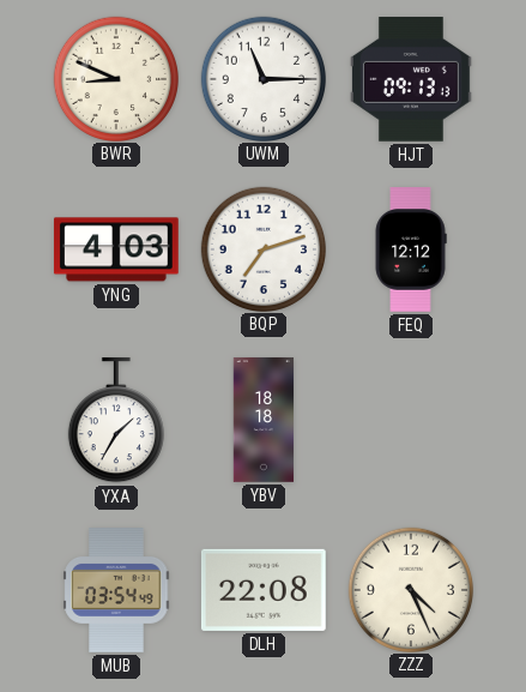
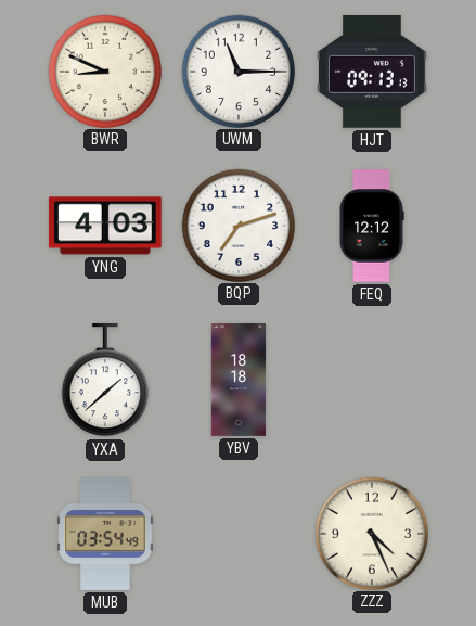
YXA: 1:35 -> 1:38
DLH: 22:08 -> none
